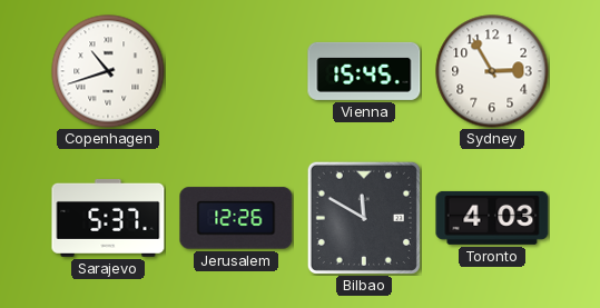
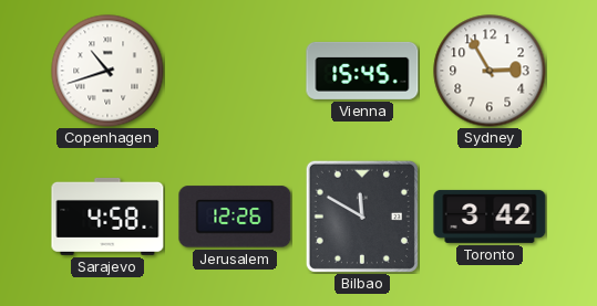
Sarajevo: 5:37 -> 4:58
Toronto: 4:03 -> 3:42
